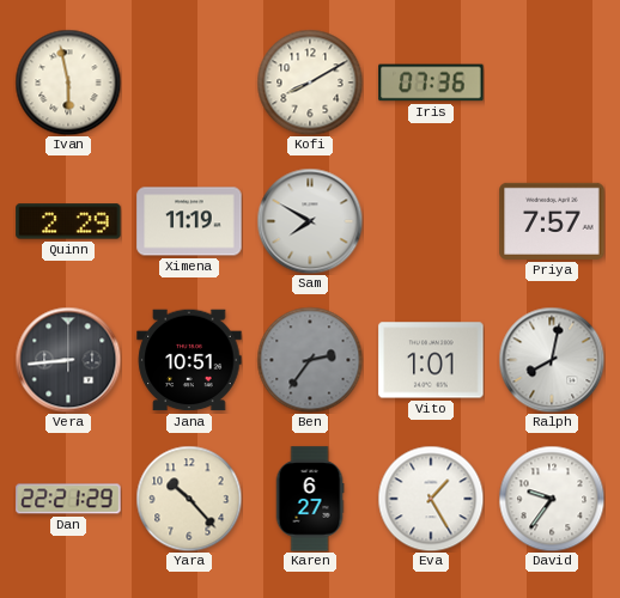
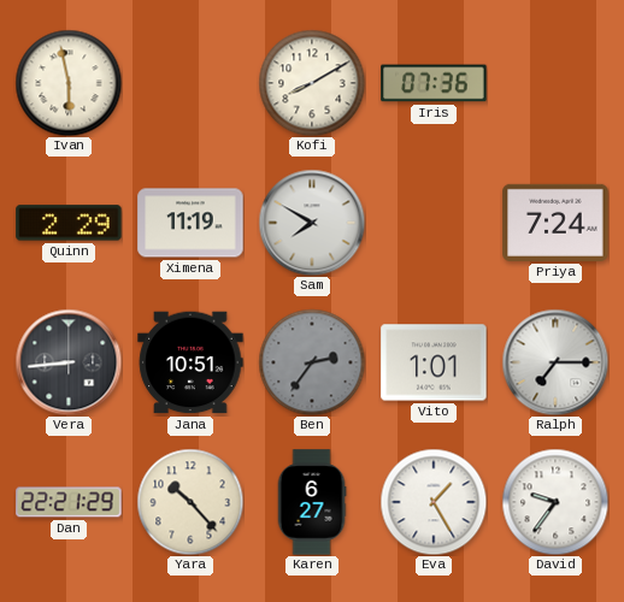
Priya: 7:57 -> 7:24
Ralph: 8:02 -> 7:15
